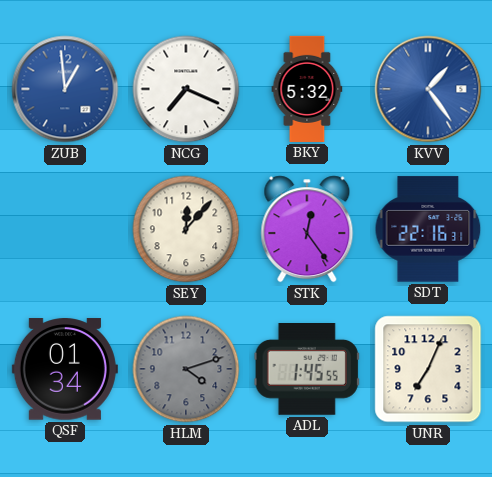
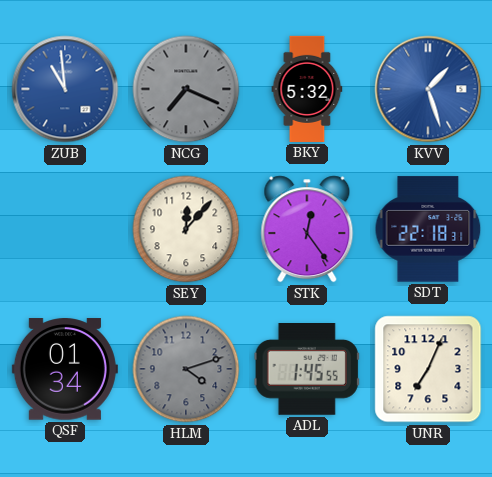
ZUB: 12:59 -> 10:59
NCG dial: white -> grey
KVV: 1:24 -> 1:27
SDT: 22:16 -> 22:18
